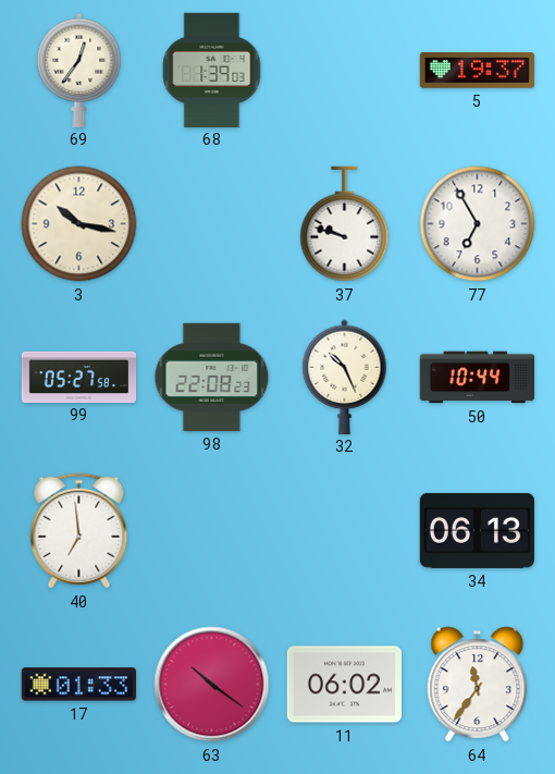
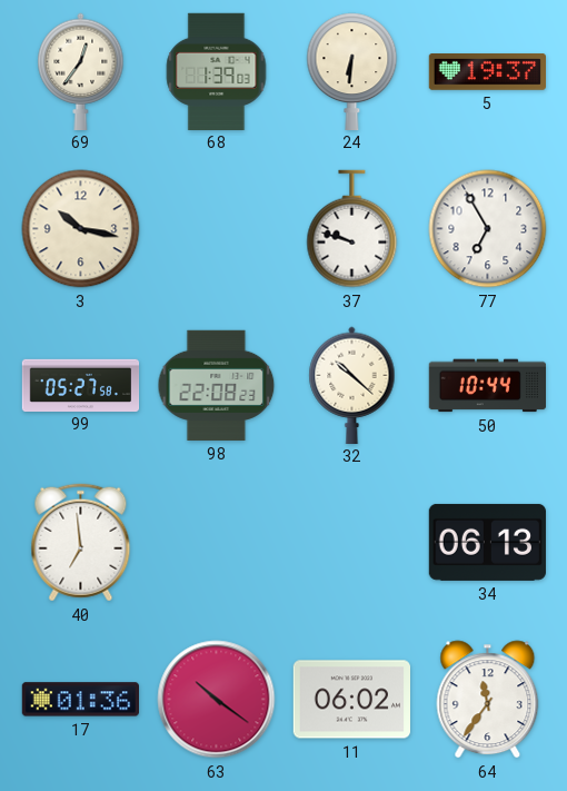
24: none -> 6:31
32: 10:26 -> 10:22
17: 01:33 -> 01:36
